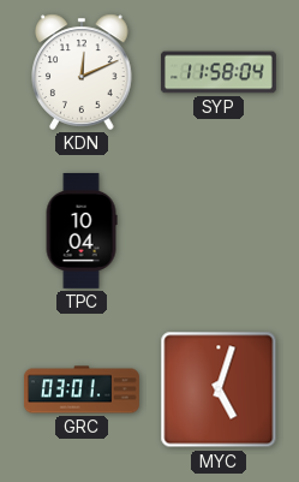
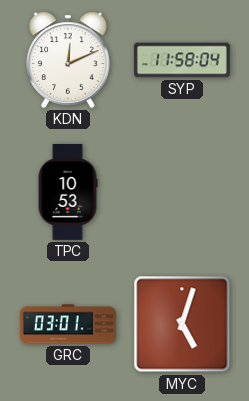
TPC: 10:04 -> 10:53
